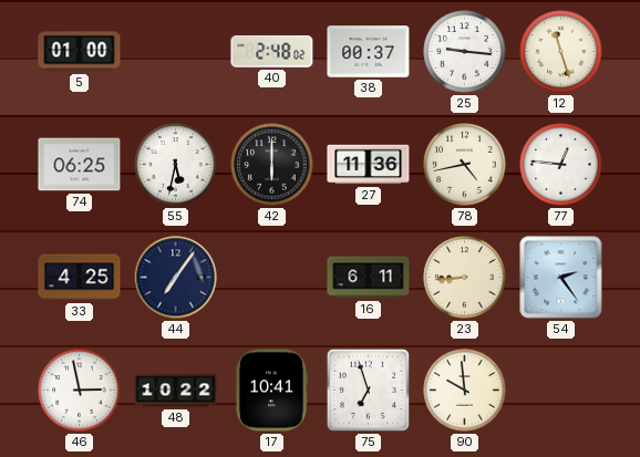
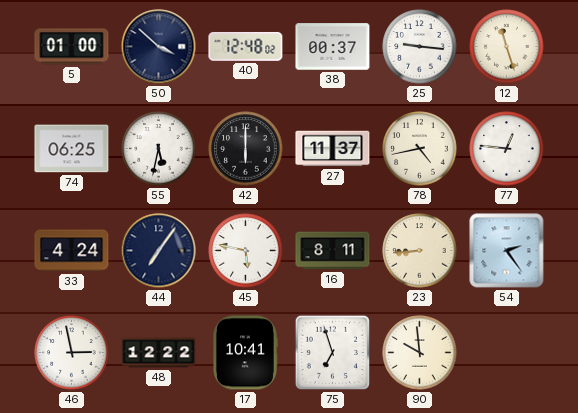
50: none -> 3:52
40: 2:48 -> 12:48
27: 11:36 -> 11:37
33: 4:25 -> 4:24
45: none -> 5:47
16: 6:11 -> 8:11
48: 10:22 -> 12:22
